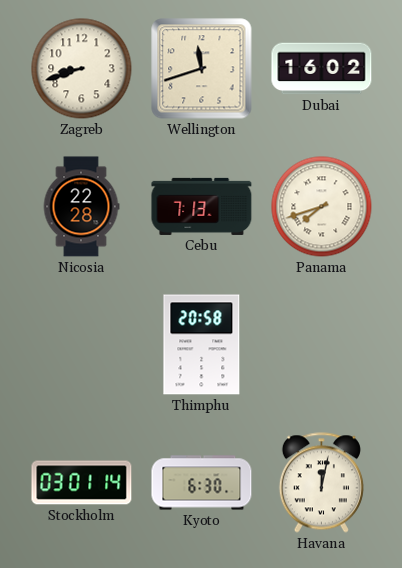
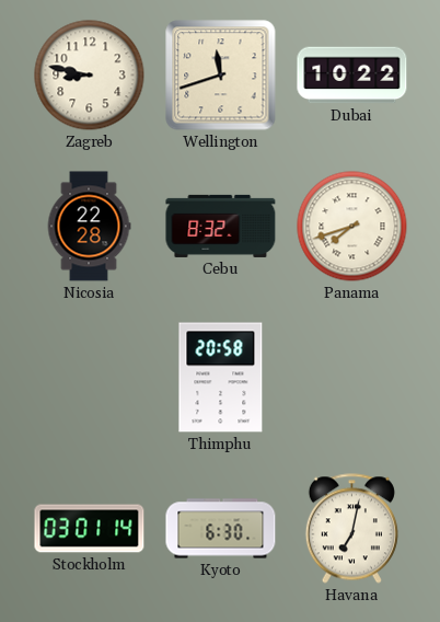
Zagreb: 8:42 -> 8:47
Dubai: 16:02 -> 10:22
Cebu: 7:13 -> 8:32
Havana: 12:02 -> 7:02
